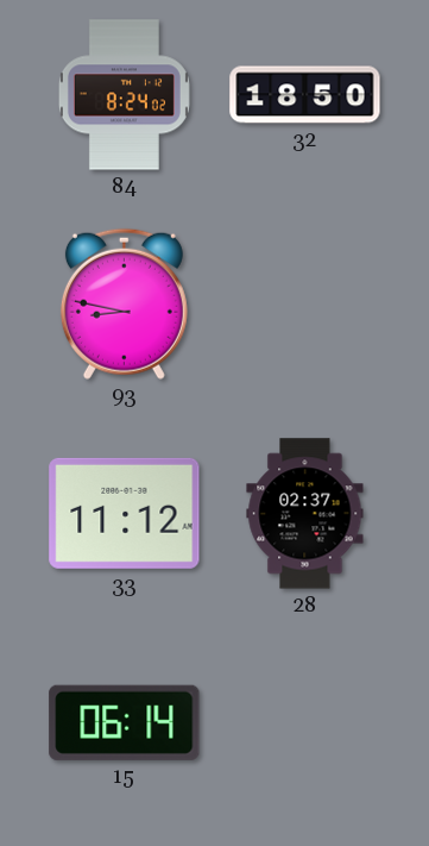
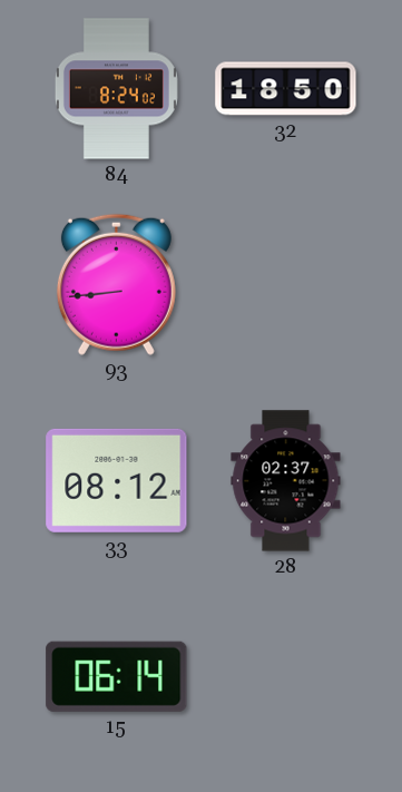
93: 8:47 -> 8:44
33: 11:12 -> 08:12
